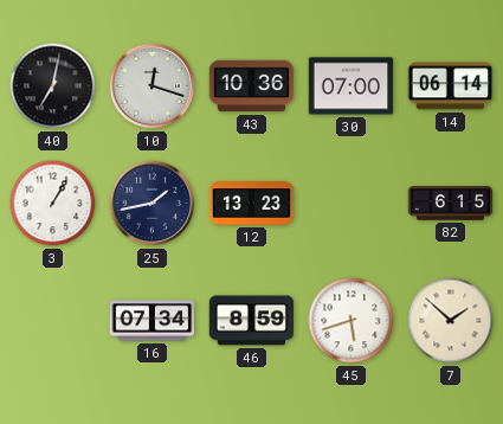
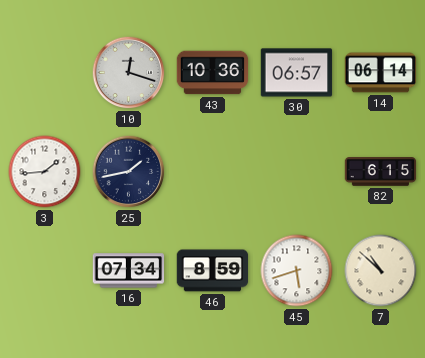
40: 7:02 -> none
30: 07:00 -> 06:57
3: 1:05 -> 1:44
12: 13:23 -> none
7: 1:52 -> 10:52
